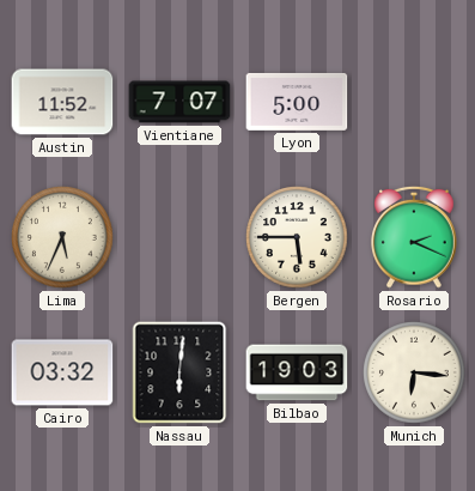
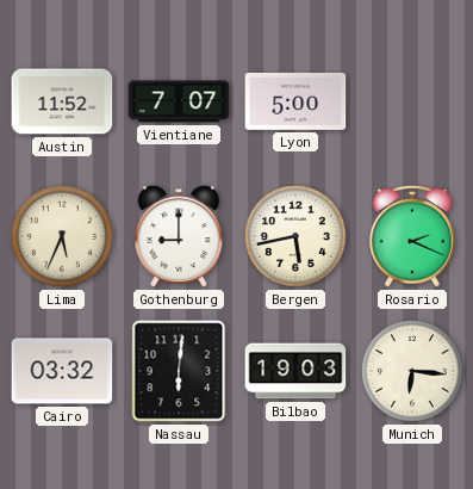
Gothenburg: none -> 9:00
Bergen: 5:45 -> 5:43
